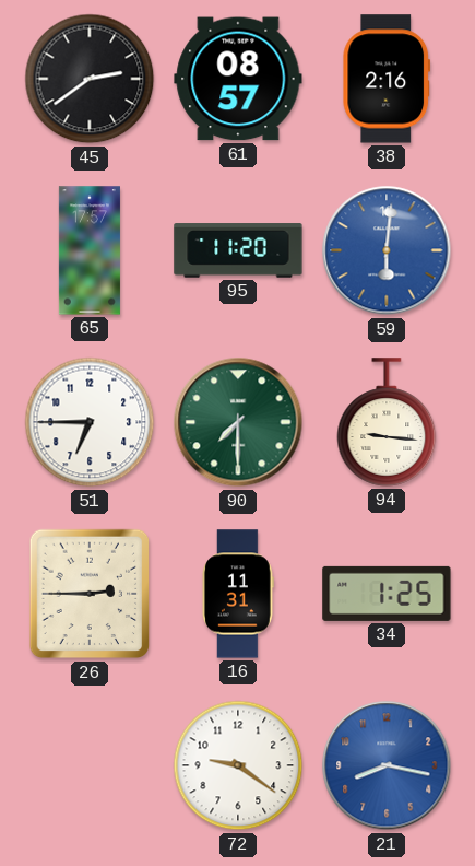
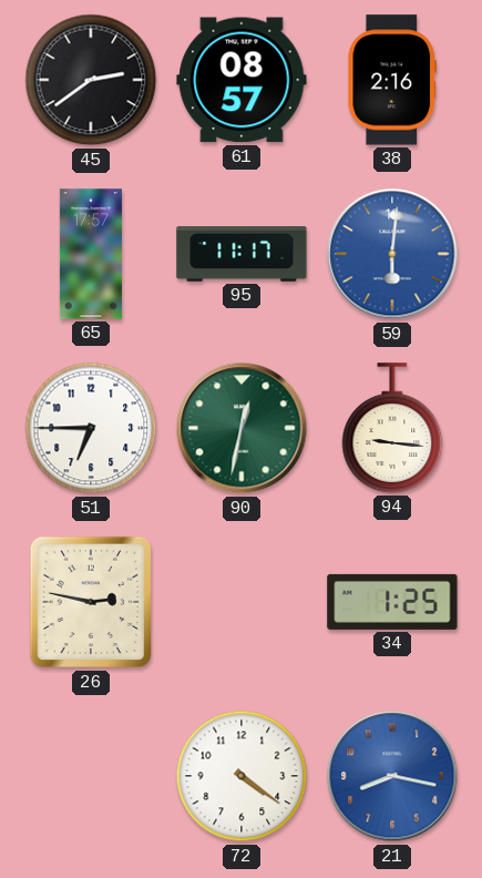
95: 11:20 -> 11:17
90: 7:30 -> 12:32
26: 2:45 -> 2:47
16: 11:31 -> none
72: 9:21 -> 4:21
